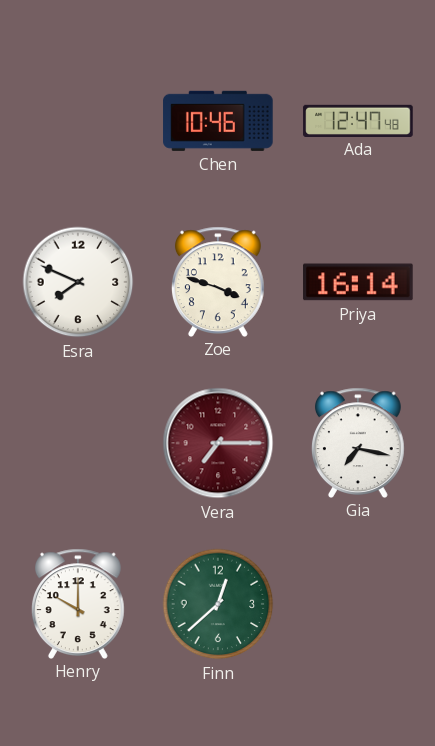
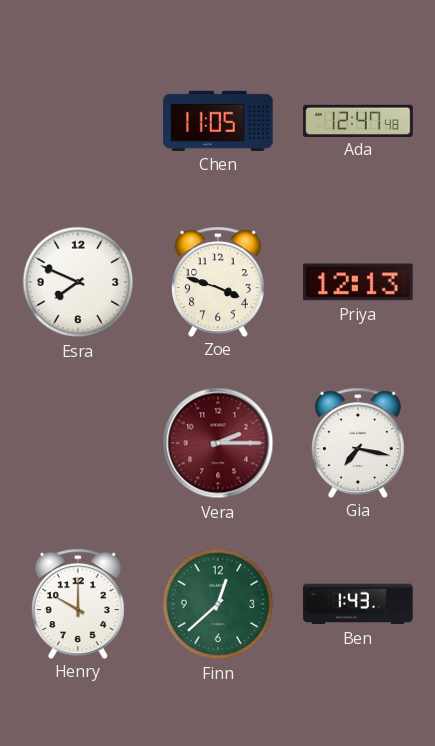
Chen: 10:46 -> 11:05
Priya: 16:14 -> 12:13
Vera: 7:15 -> 2:15
Ben: none -> 1:43
